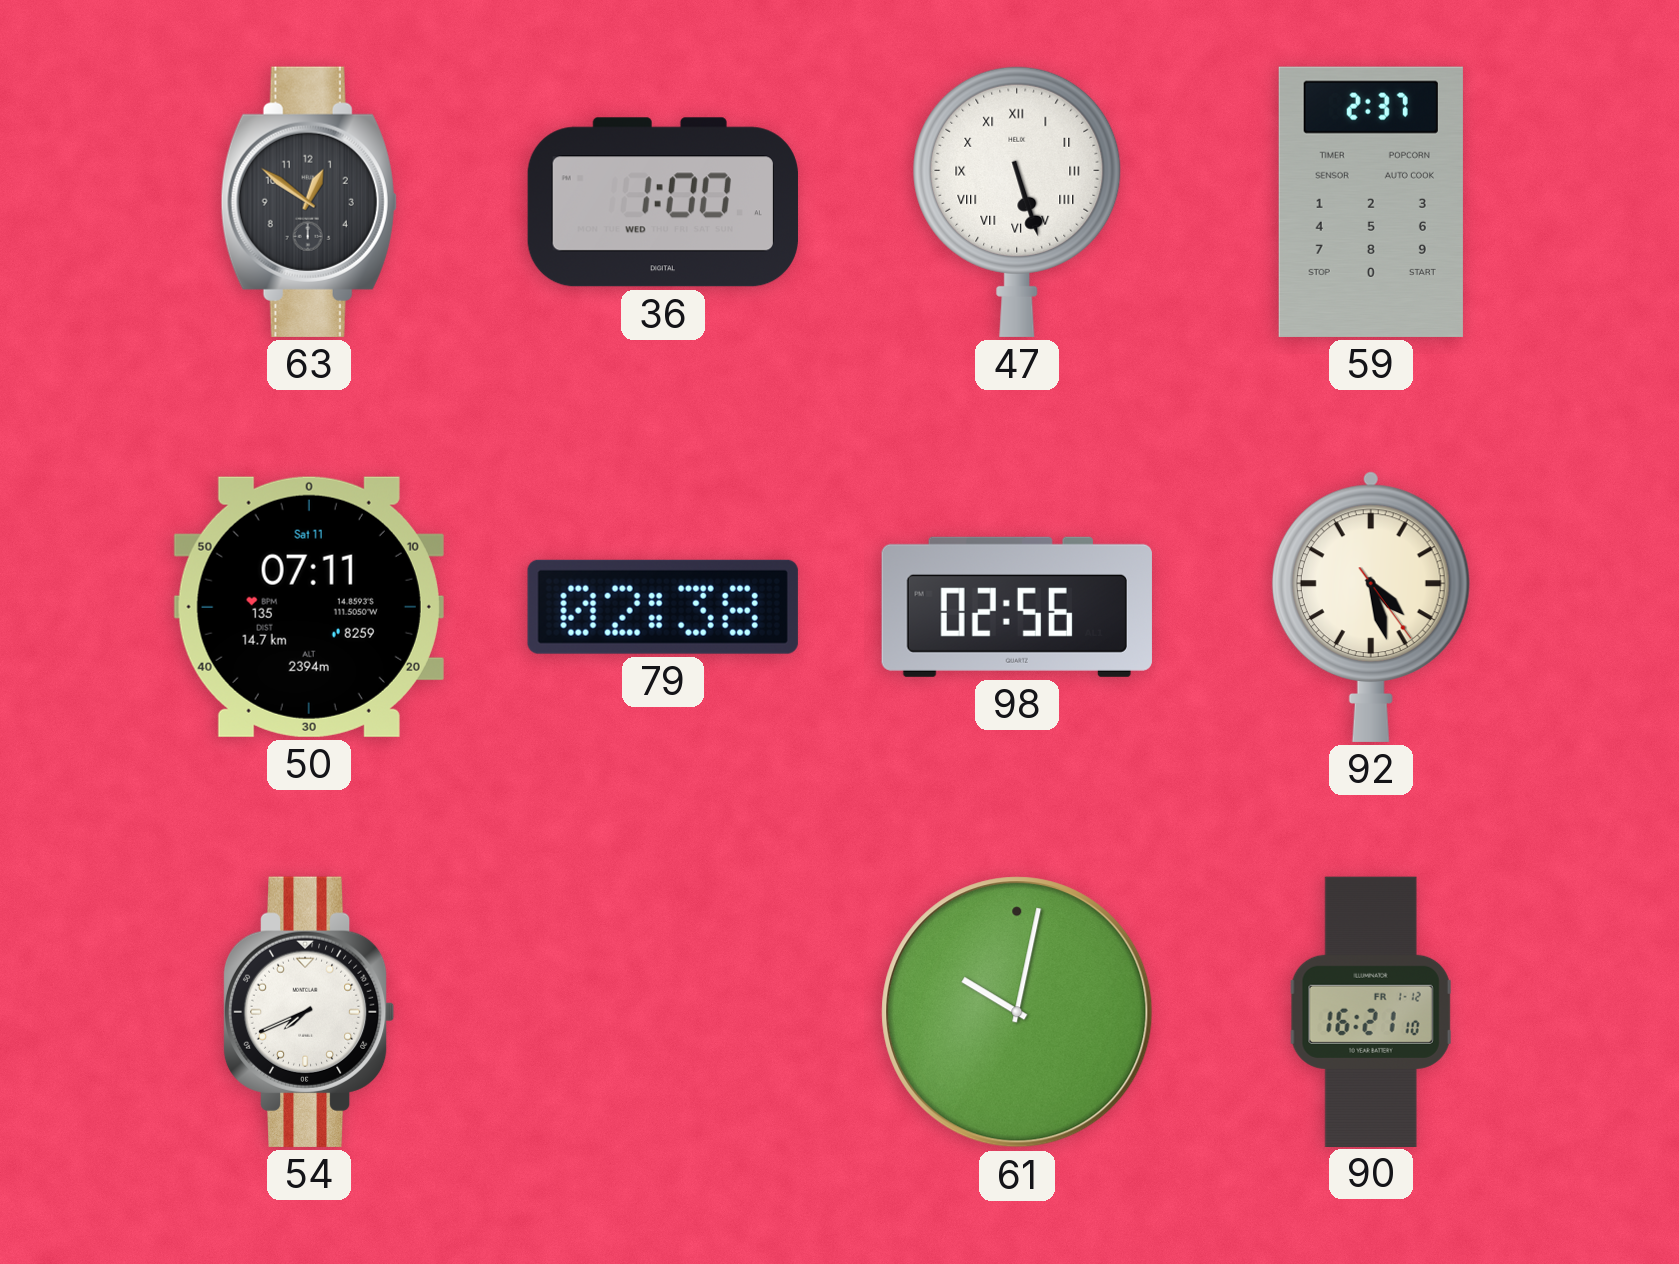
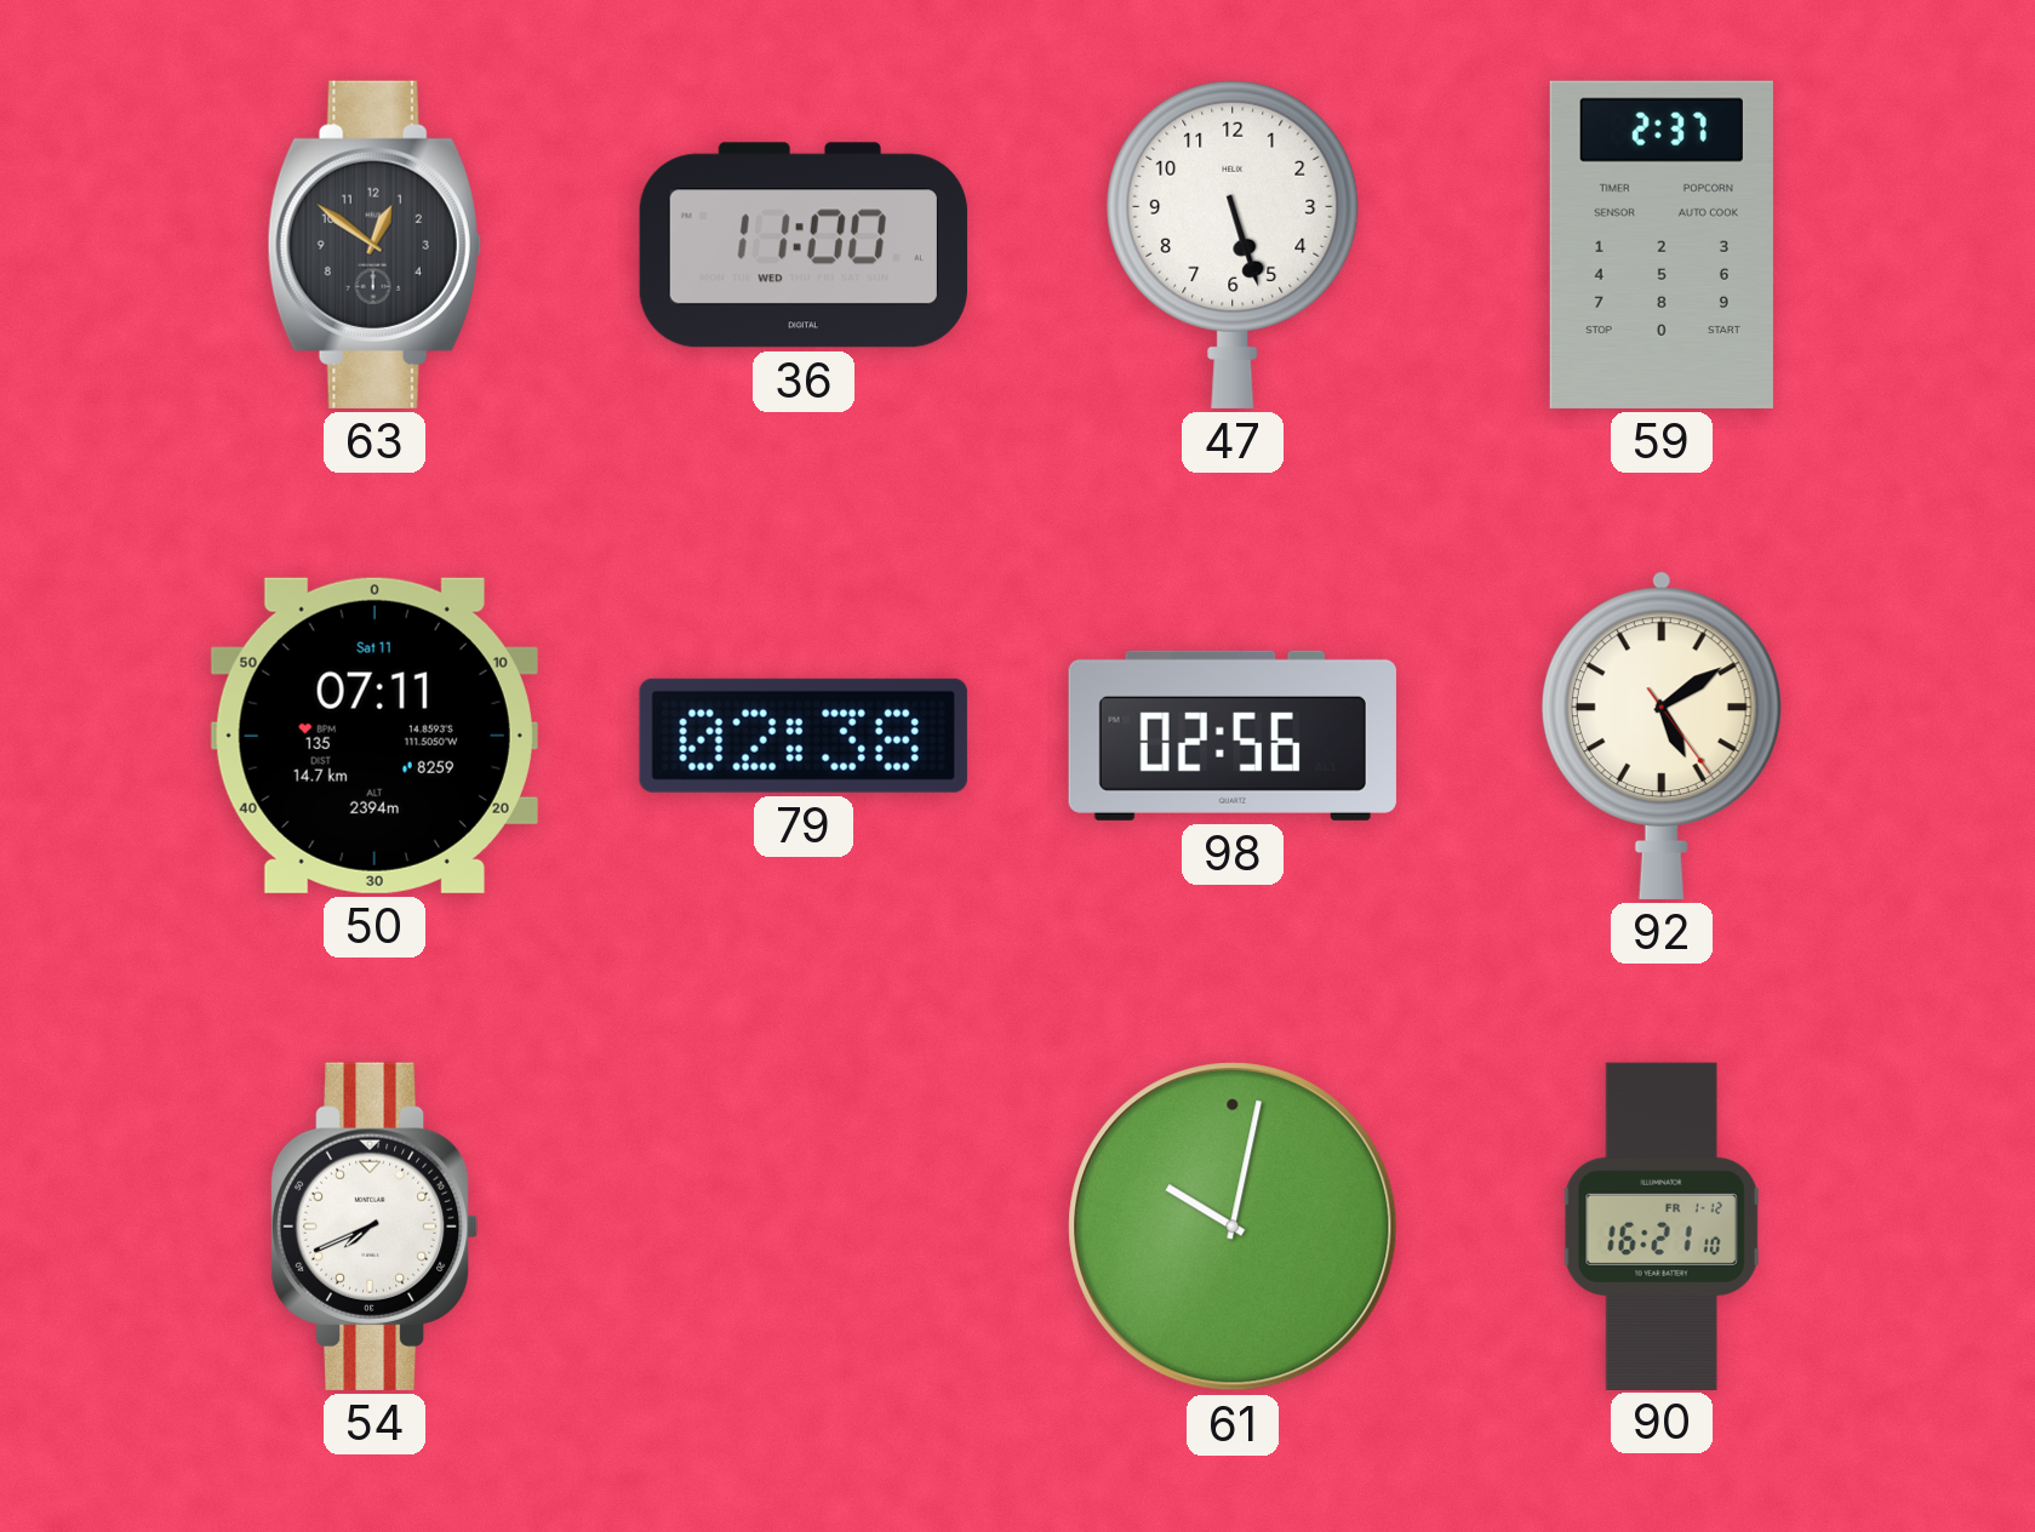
36: 1:00 -> 11:00
47 numerals: Roman -> Arabic
92: 4:27 -> 5:09
